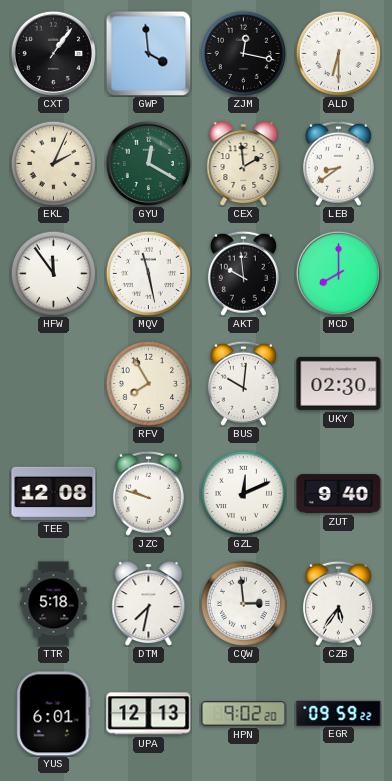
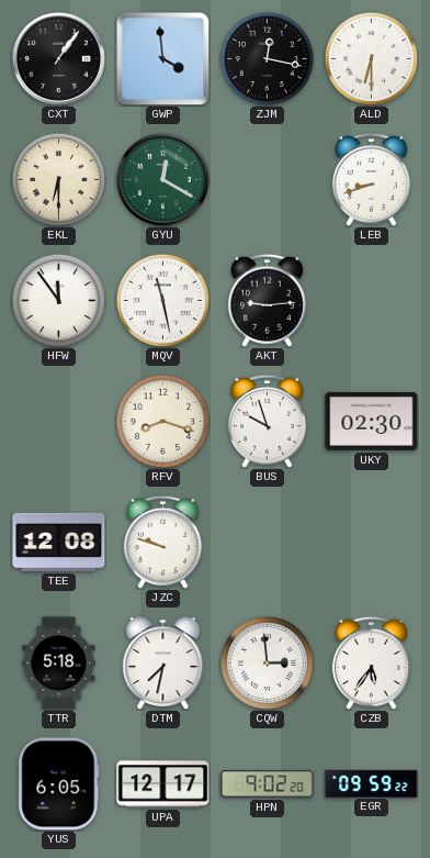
EKL: 2:04 -> 6:30
CEX: 1:59 -> none
LEB: 8:39 -> 8:42
AKT: 9:59 -> 9:14
MCD: 8:00 -> none
RFV: 7:55 -> 8:18
BUS: 10:01 -> 9:57
GZL: 12:11 -> none
ZUT: 9:40 -> none
YUS: 6:01 -> 6:05
UPA: 12:13 -> 12:17
